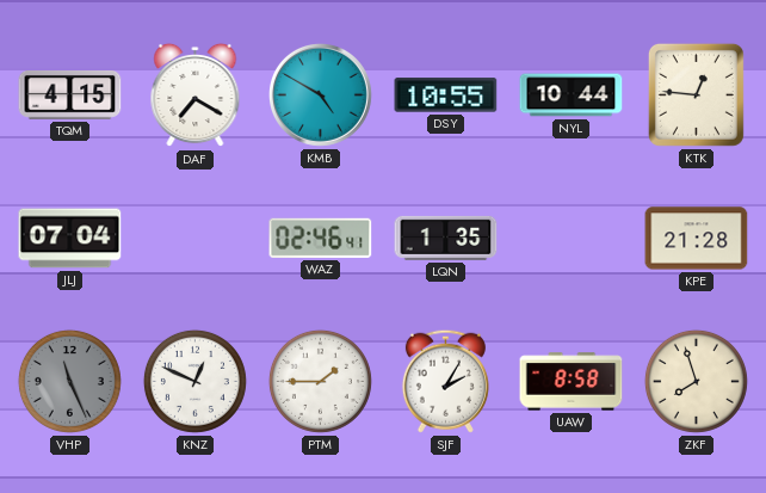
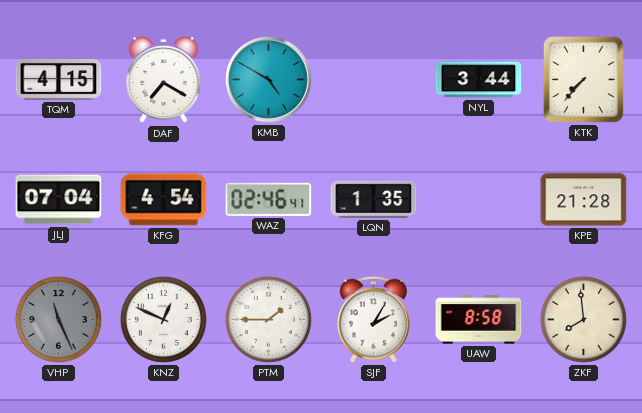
DSY: 10:55 -> none
NYL: 10:44 -> 3:44
KTK: 12:46 -> 7:37
KFG: none -> 4:54
ZKF: 7:57 -> 7:59
